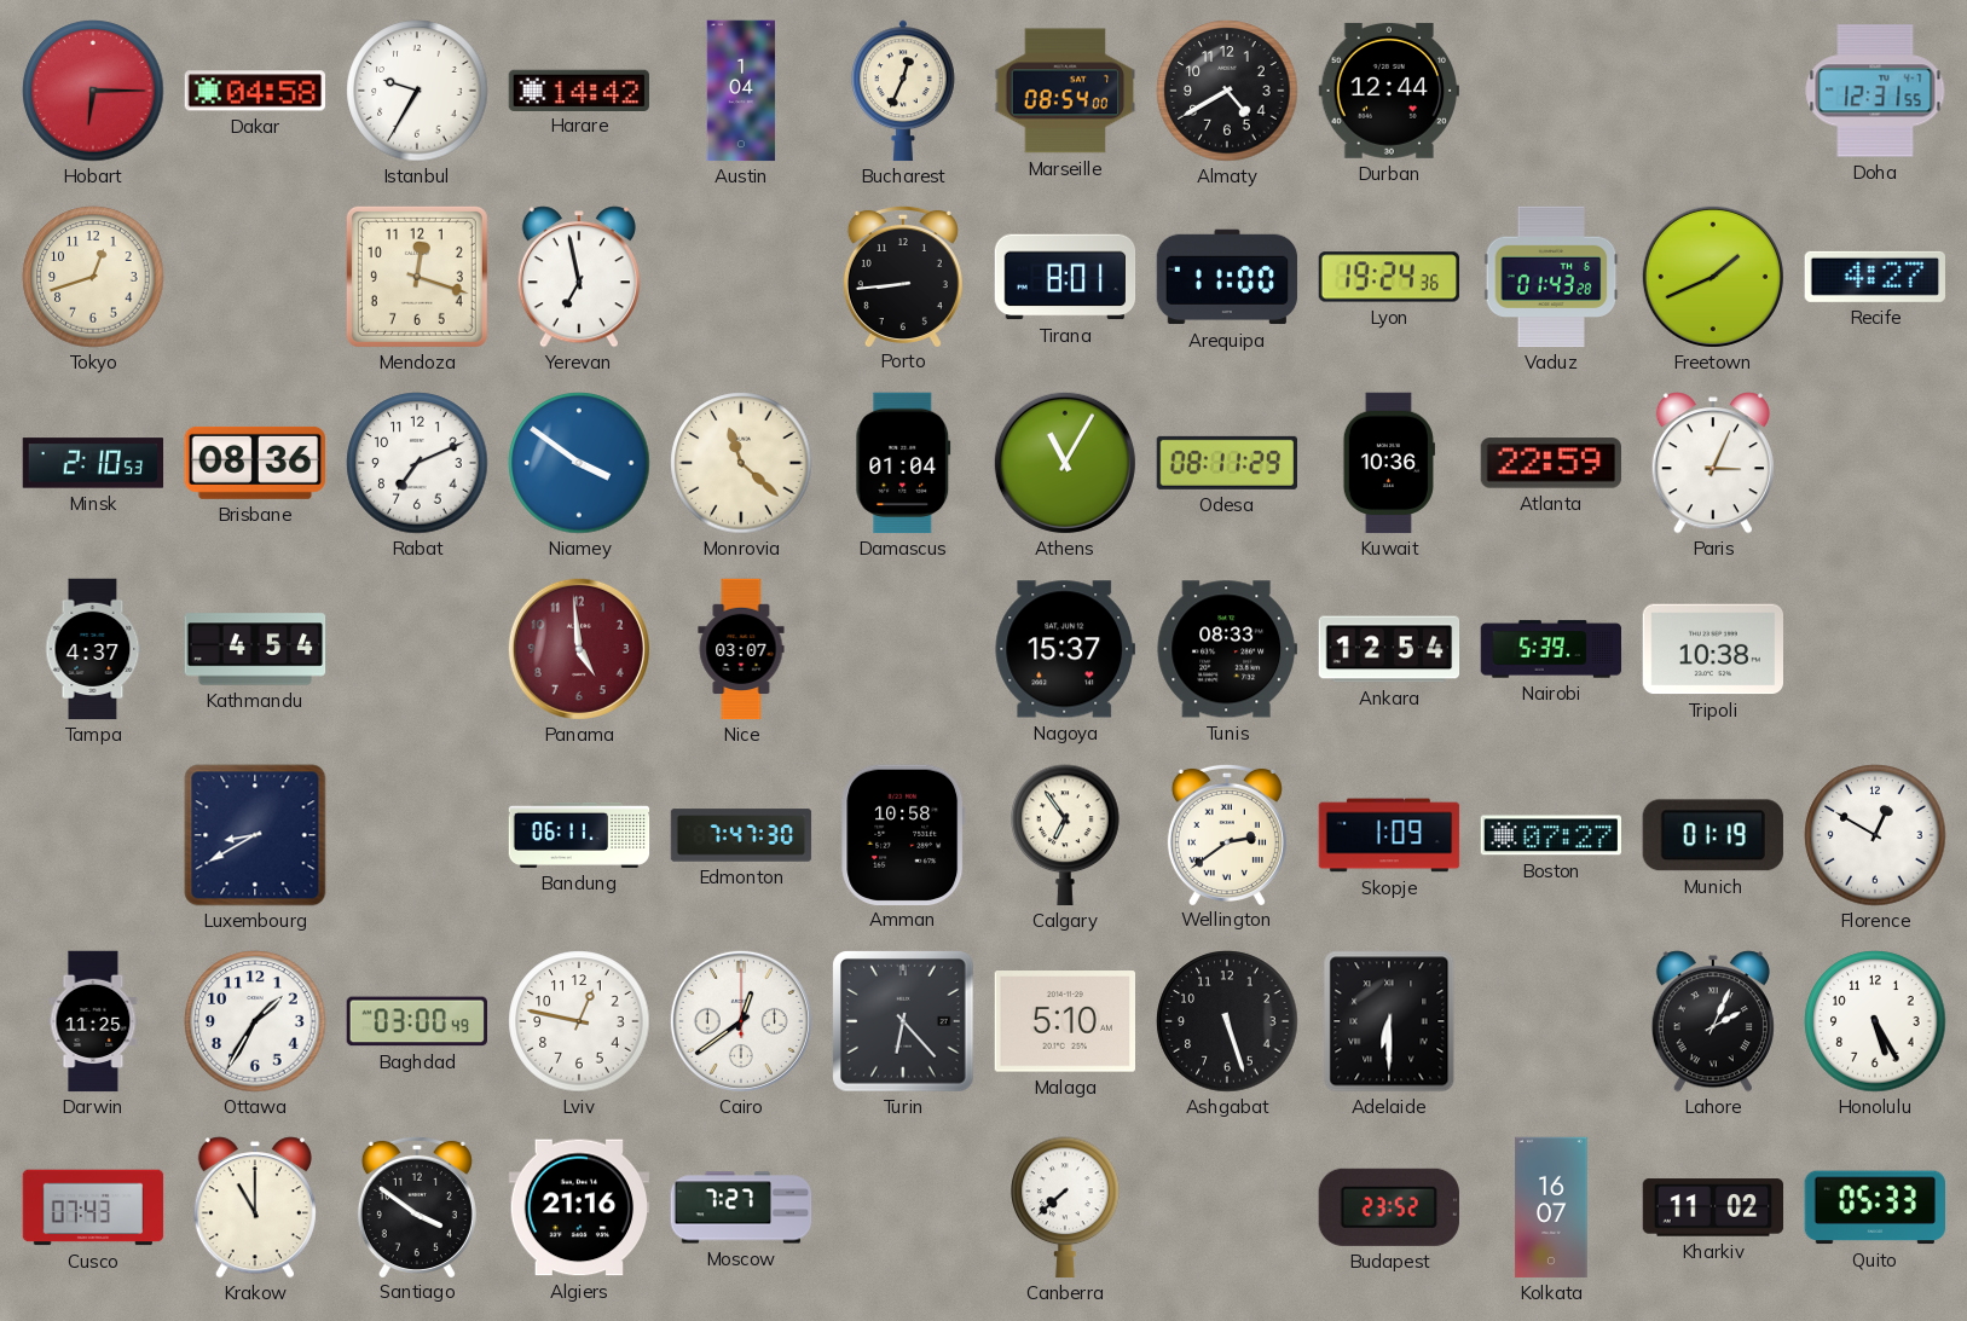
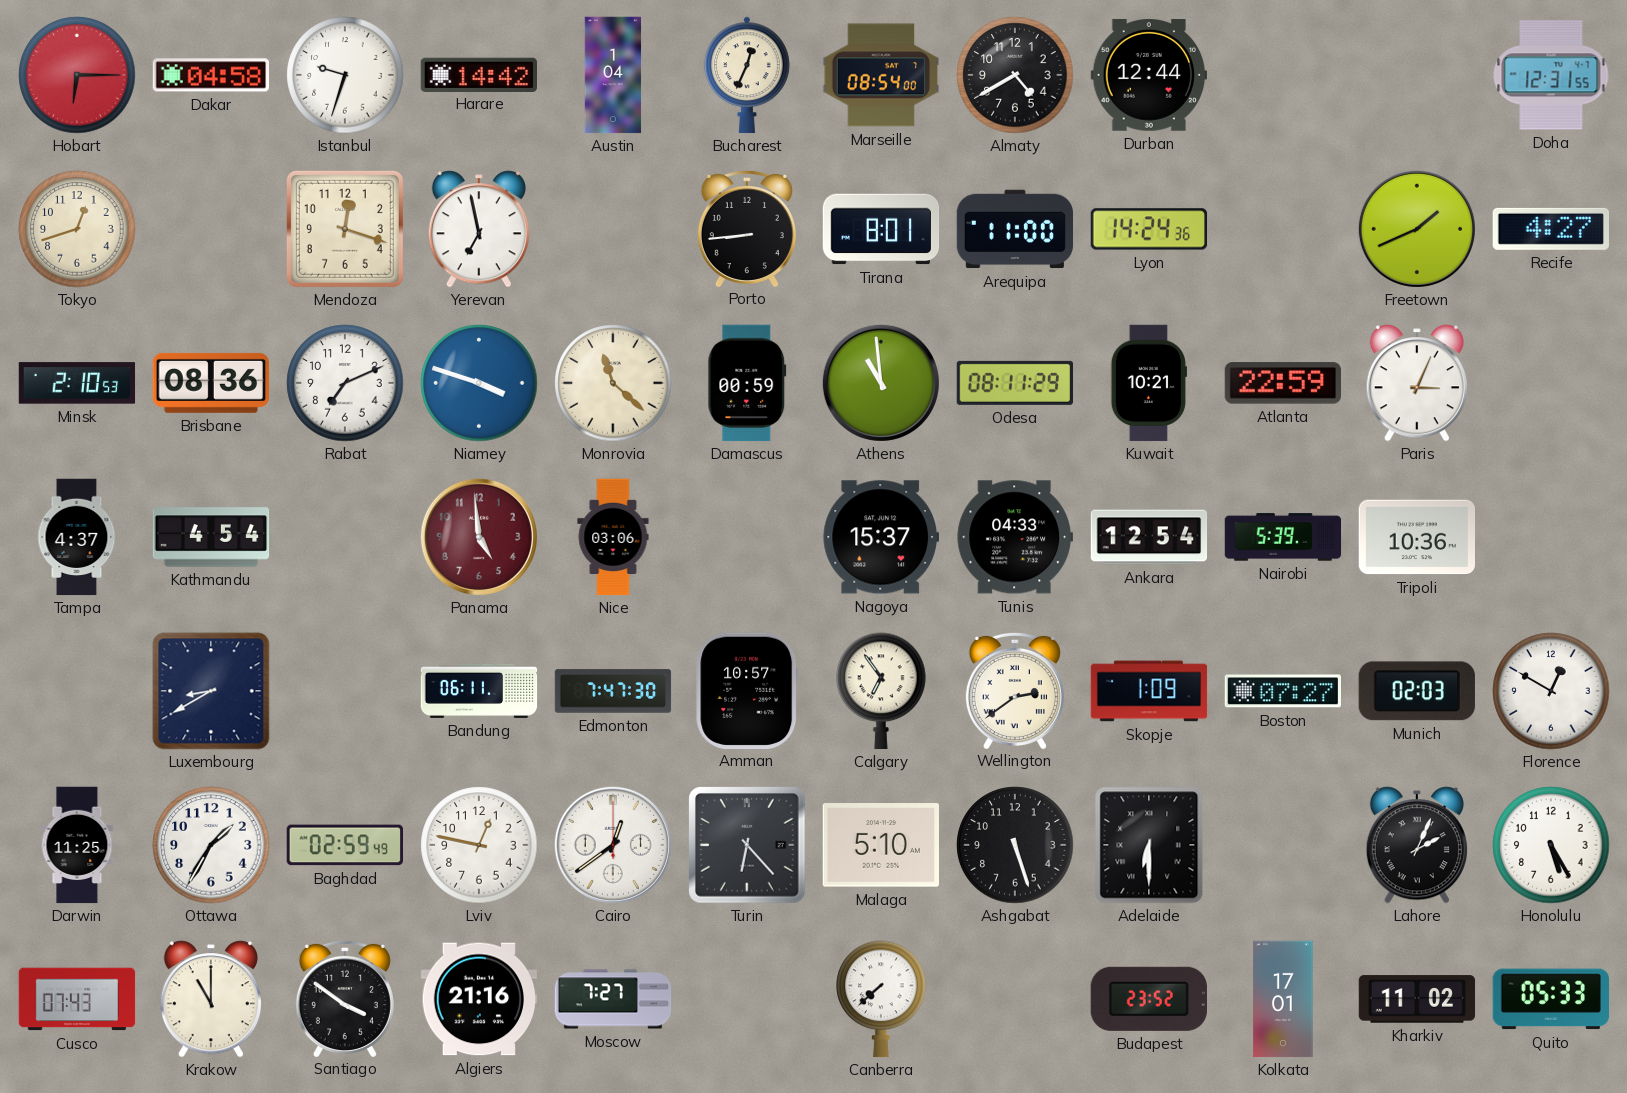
Istanbul: 9:35 -> 9:33
Lyon: 19:24 -> 14:24
Vaduz: 01:43 -> none
Niamey: 3:51 -> 3:48
Damascus: 01:04 -> 00:59
Athens: 11:05 -> 10:59
Kuwait: 10:36 -> 10:21
Nice: 03:07 -> 03:06
Tunis: 08:33 -> 04:33
Tripoli: 10:38 -> 10:36
Amman: 10:58 -> 10:57
Munich: 01:19 -> 02:03
Baghdad: 03:00 -> 02:59
Kolkata: 16:07 -> 17:01
